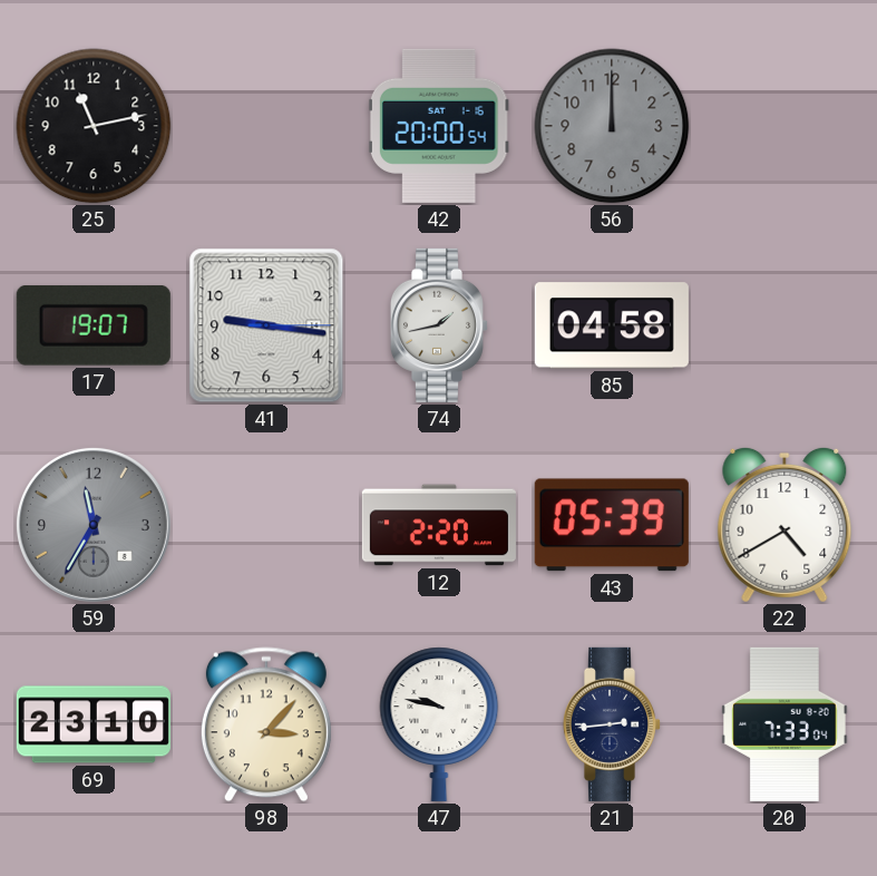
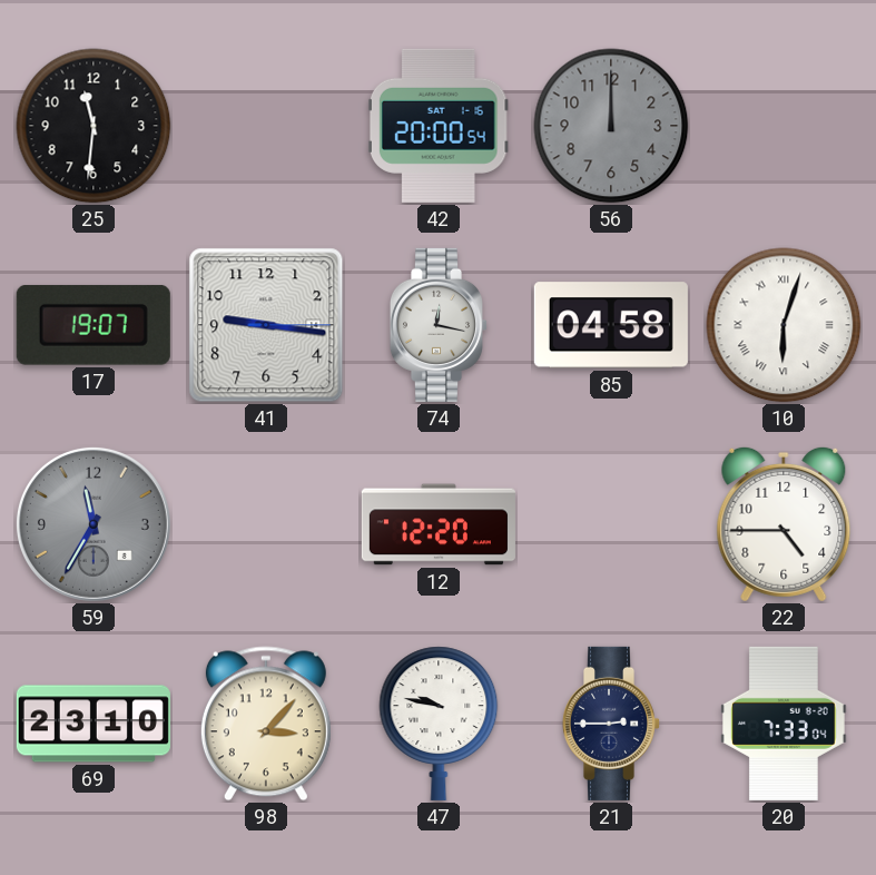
25: 11:13 -> 11:31
74: 1:43 -> 12:17
10: none -> 6:03
12: 2:20 -> 12:20
43: 05:39 -> none
22: 4:40 -> 4:45
21: 2:44 -> 2:45
